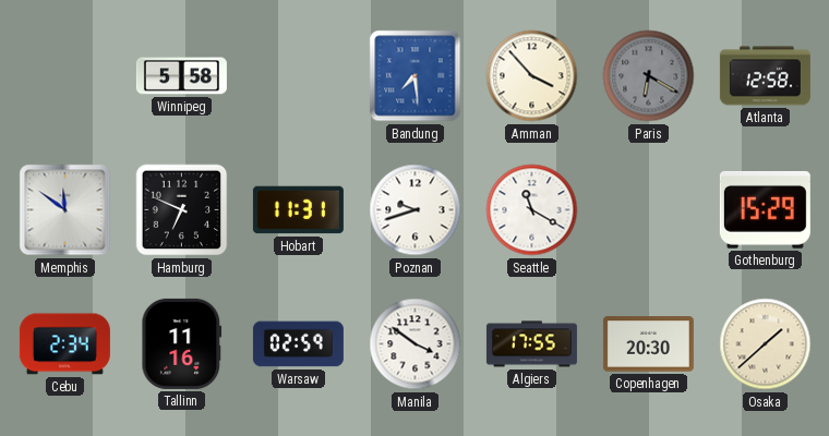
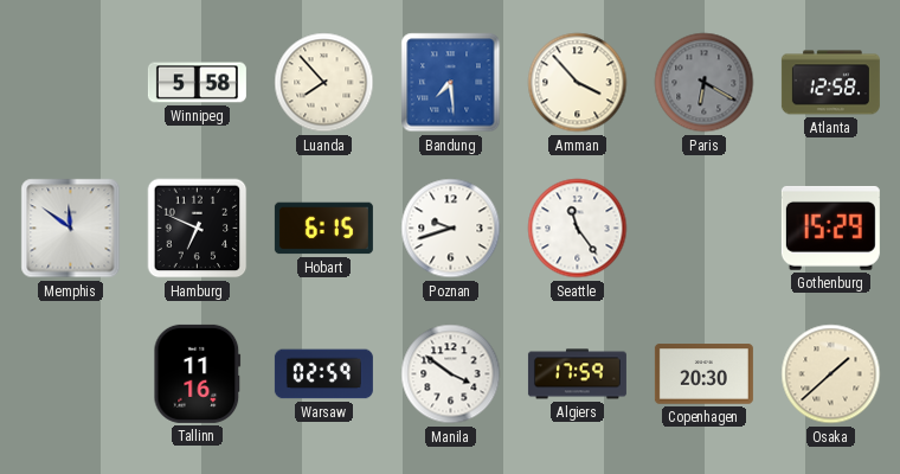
Luanda: none -> 7:53
Hobart: 11:31 -> 6:15
Seattle: 11:20 -> 11:24
Cebu: 2:34 -> none
Algiers: 17:55 -> 17:59
